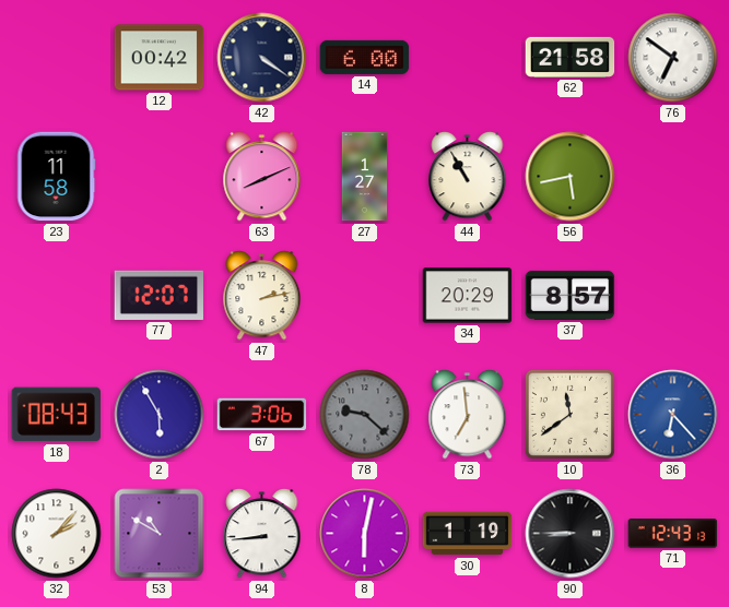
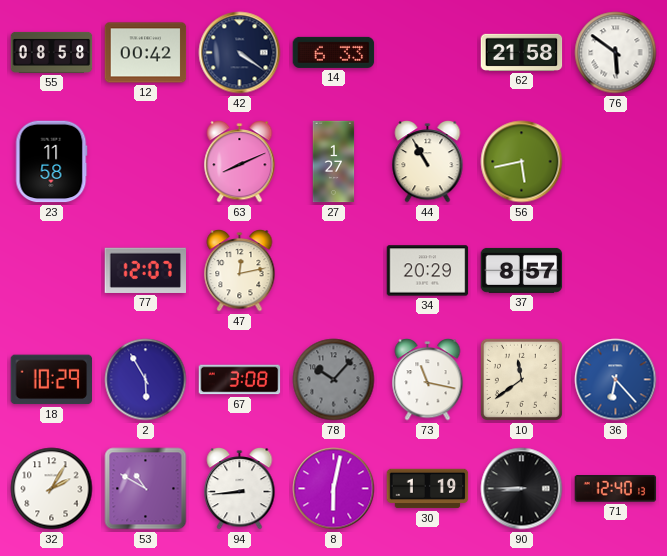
55: none -> 08:58
14: 6:00 -> 6:33
76: 6:51 -> 5:51
47: 2:13 -> 12:13
18: 08:43 -> 10:29
67: 3:06 -> 3:08
78: 9:22 -> 10:07
73: 6:59 -> 11:17
32: 2:07 -> 2:05
71: 12:43 -> 12:40
